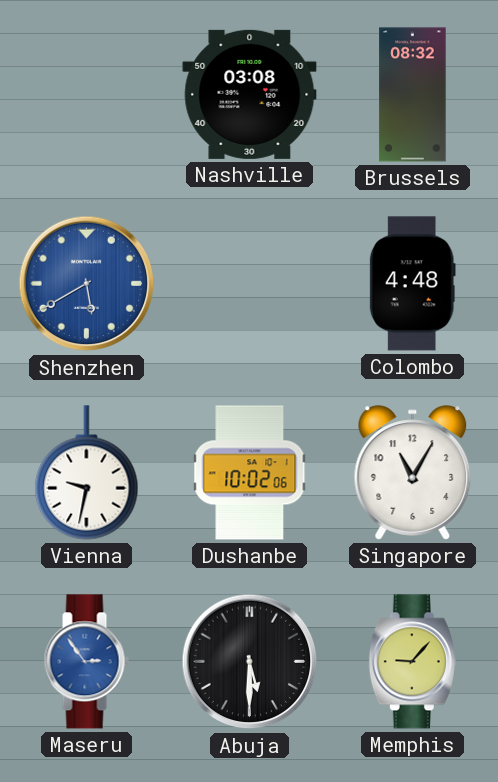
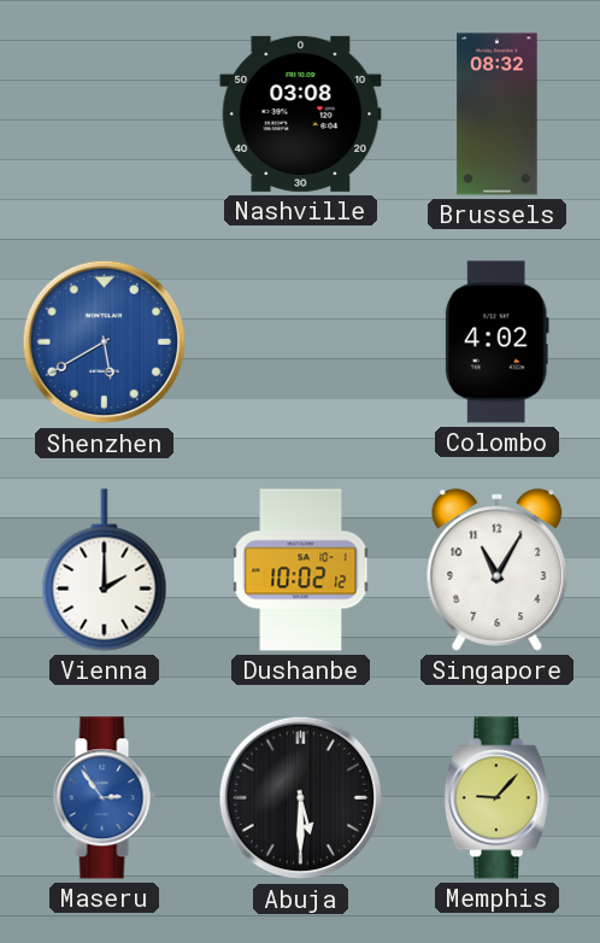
Colombo: 4:48 -> 4:02
Vienna: 9:32 -> 2:00
Dushanbe: 10:02:06 -> 10:02:12
